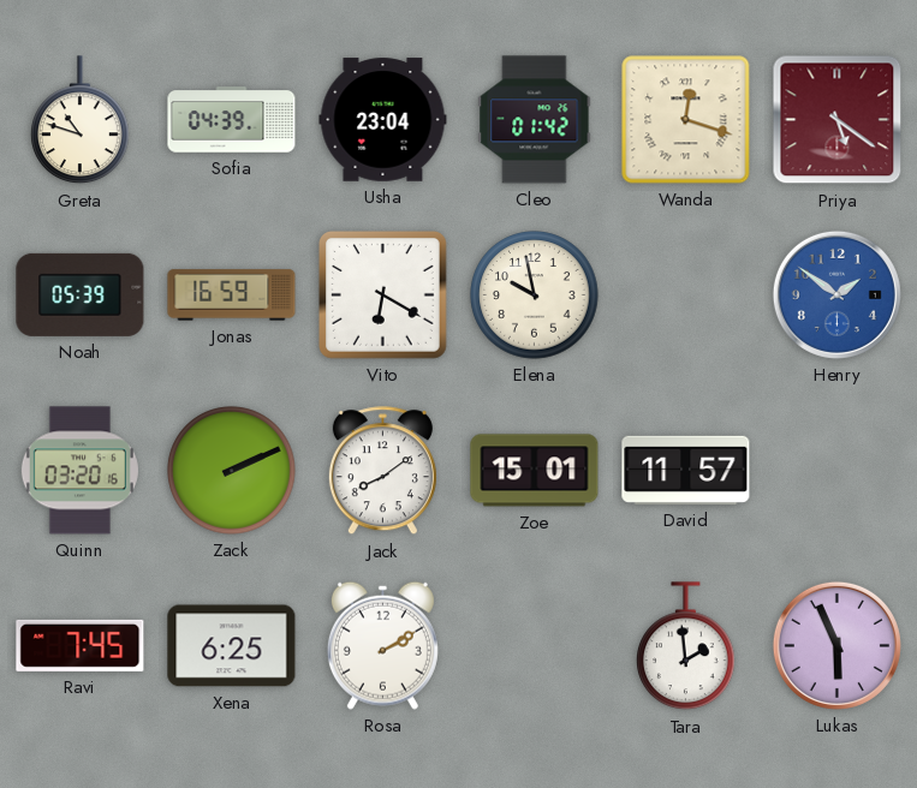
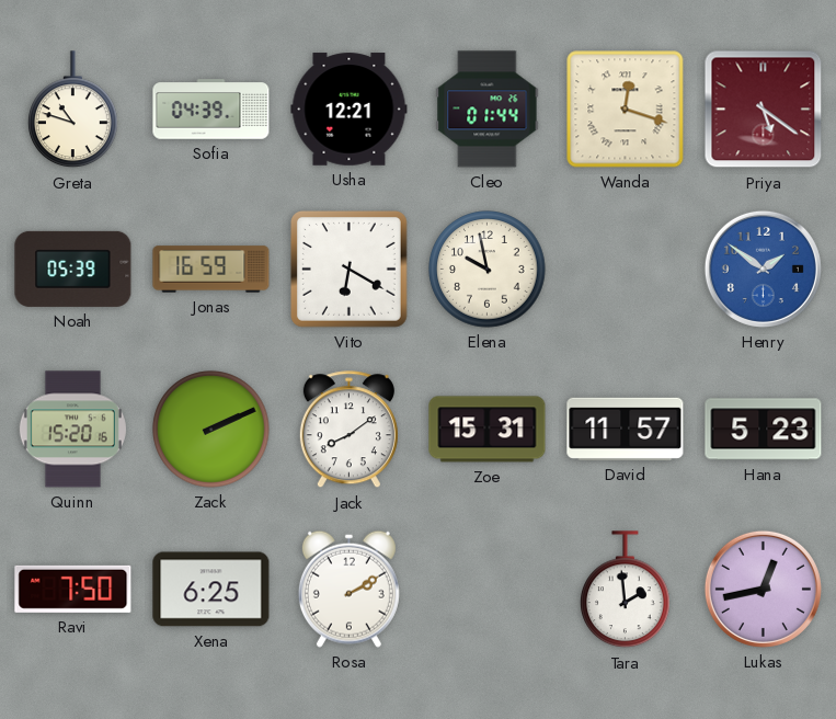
Usha: 23:04 -> 12:21
Cleo: 01:42 -> 01:44
Quinn: 03:20 -> 15:20
Zoe: 15:01 -> 15:31
Hana: none -> 5:23
Ravi: 7:45 -> 7:50
Lukas: 5:56 -> 12:43
